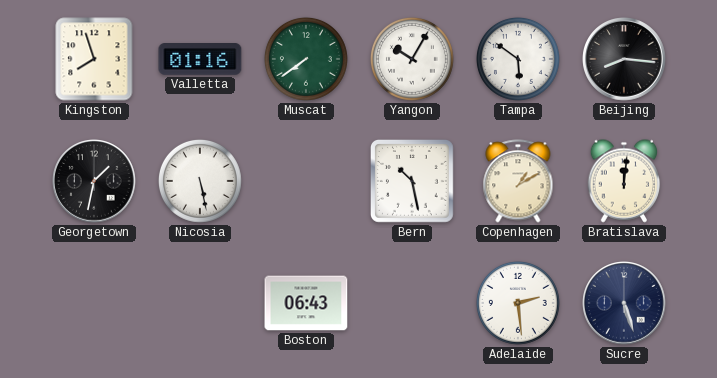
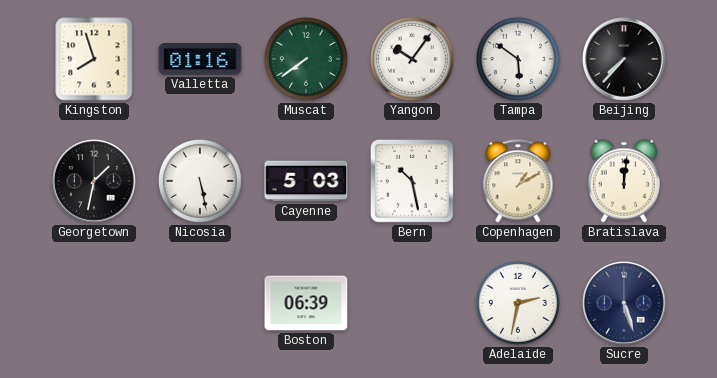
Yangon: 10:05 -> 10:06
Beijing: 8:16 -> 7:37
Cayenne: none -> 5:03
Boston: 06:43 -> 06:39
Adelaide: 2:29 -> 2:32
